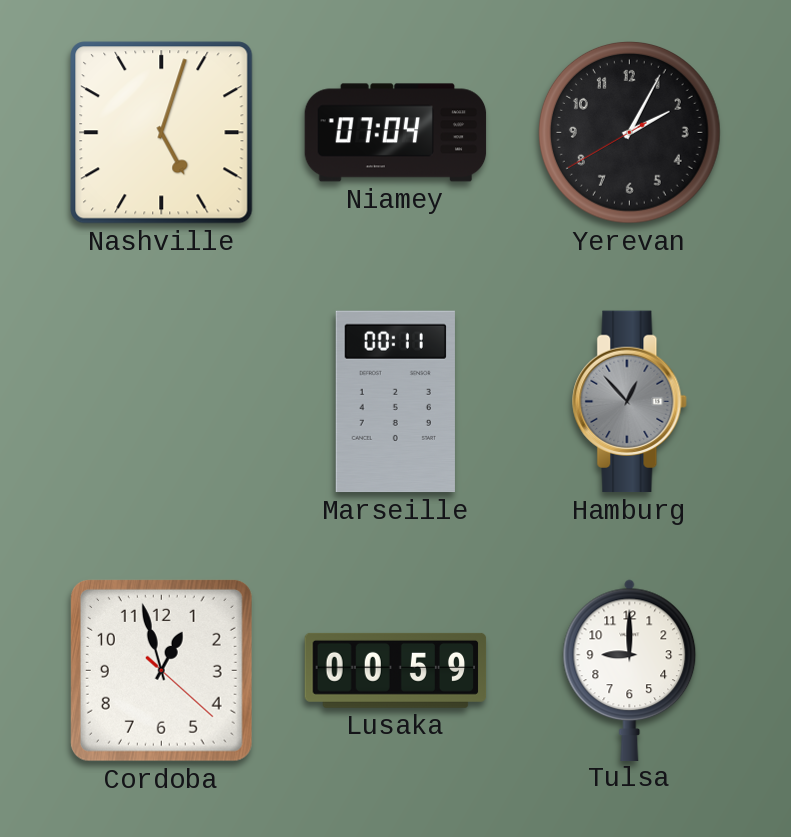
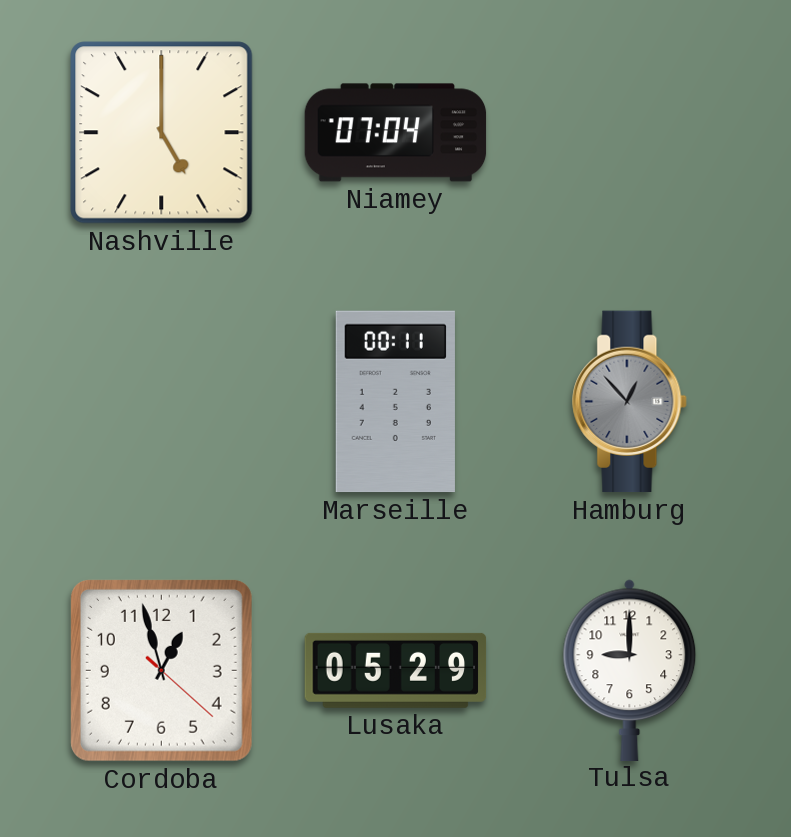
Nashville: 5:03 -> 5:00
Yerevan: 2:04 -> none
Lusaka: 00:59 -> 05:29
